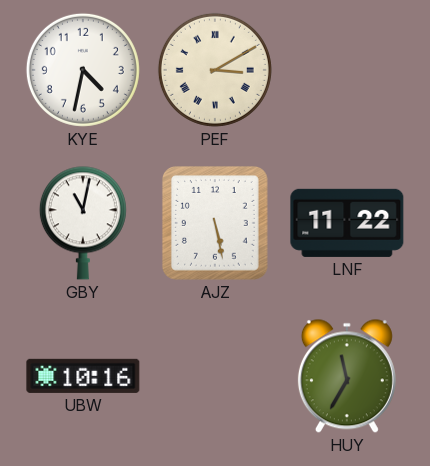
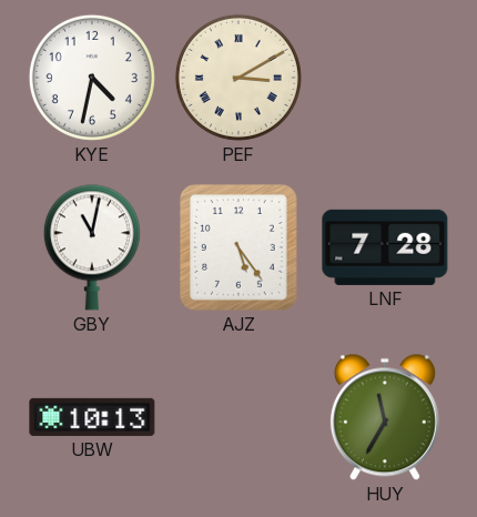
AJZ: 5:28 -> 5:24
LNF: 11:22 -> 7:28
UBW: 10:16 -> 10:13
